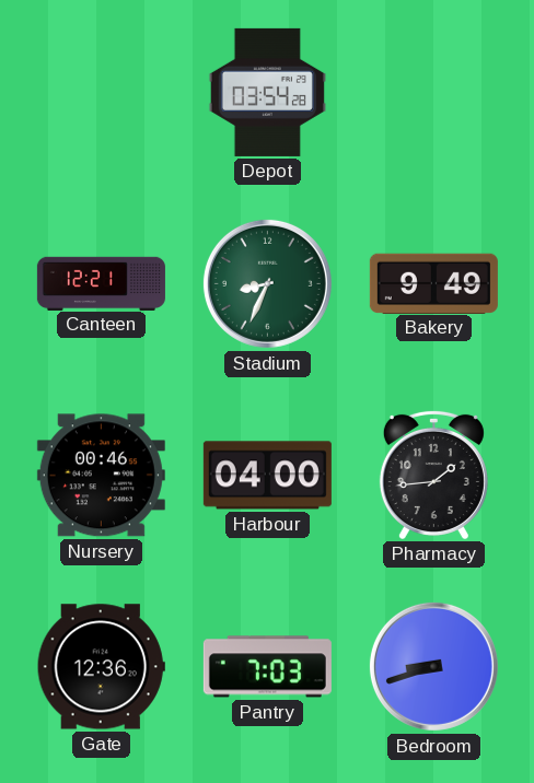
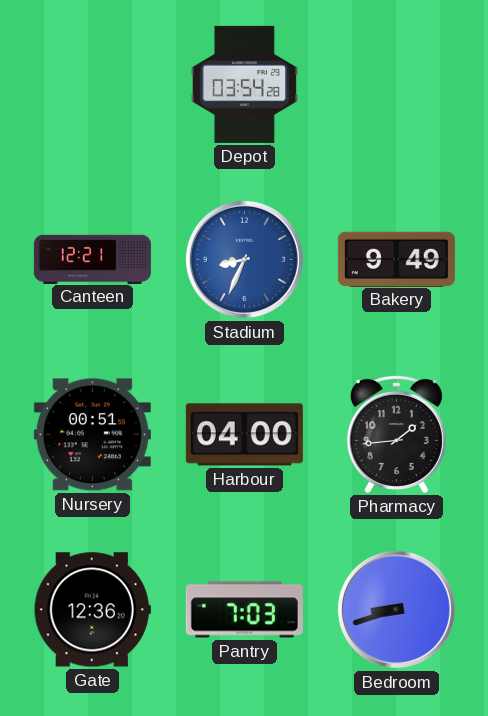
Stadium dial: green -> blue
Nursery: 00:46 -> 00:51
